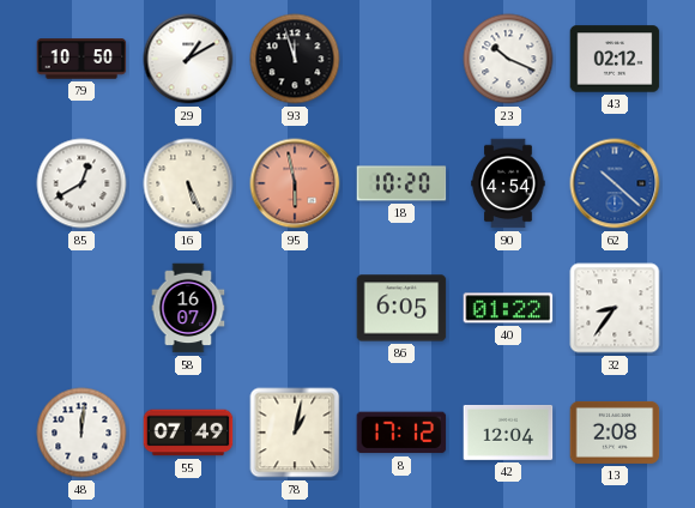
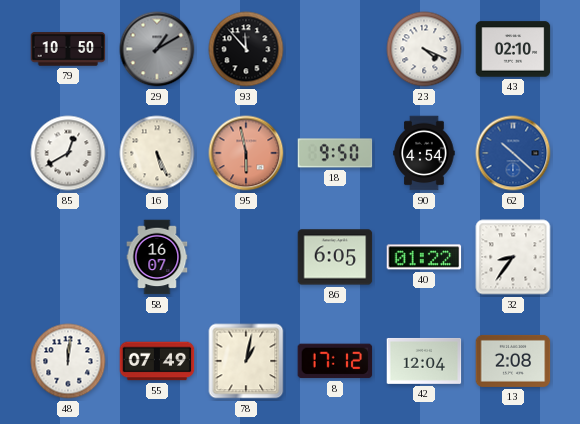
29 dial: white -> grey
93: 11:57 -> 11:53
23: 10:19 -> 4:19
43: 02:12 -> 02:10
18: 10:20 -> 9:50
